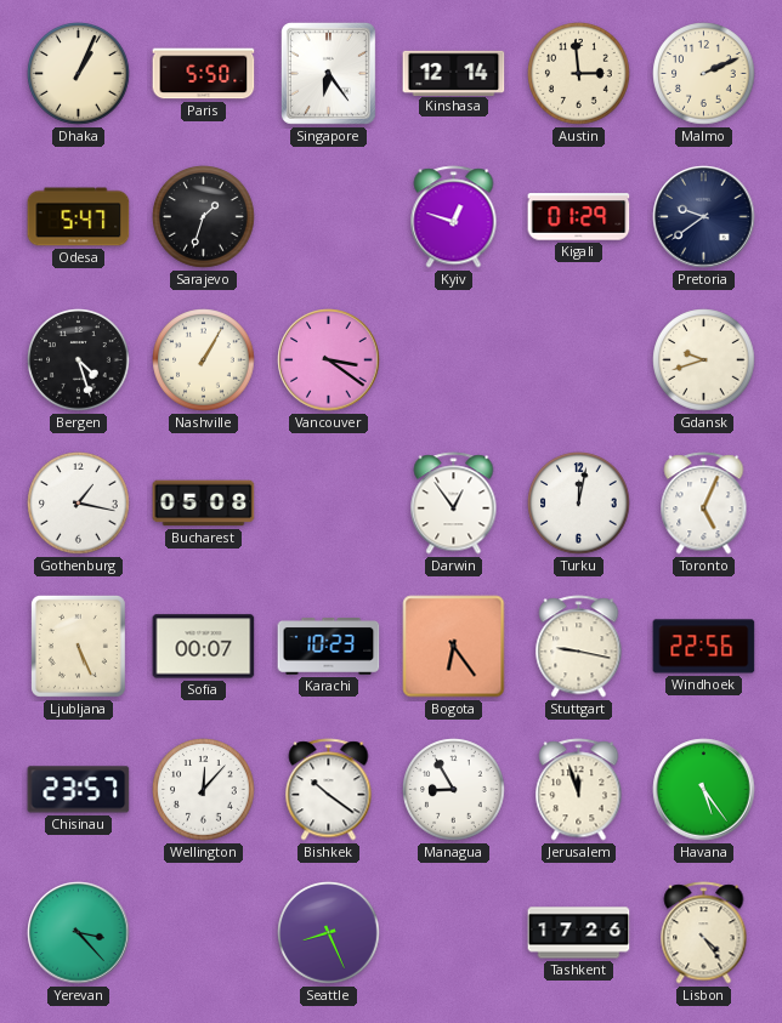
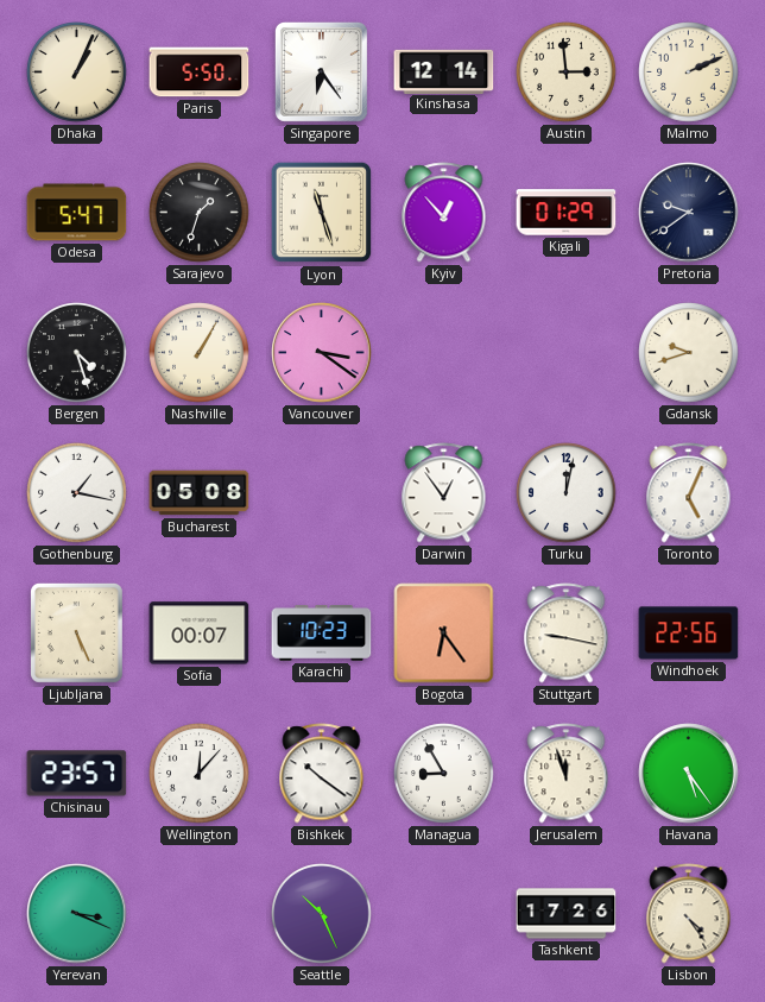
Lyon: none -> 11:27
Kyiv: 12:48 -> 12:53
Yerevan: 3:23 -> 3:19
Seattle: 8:26 -> 10:26
